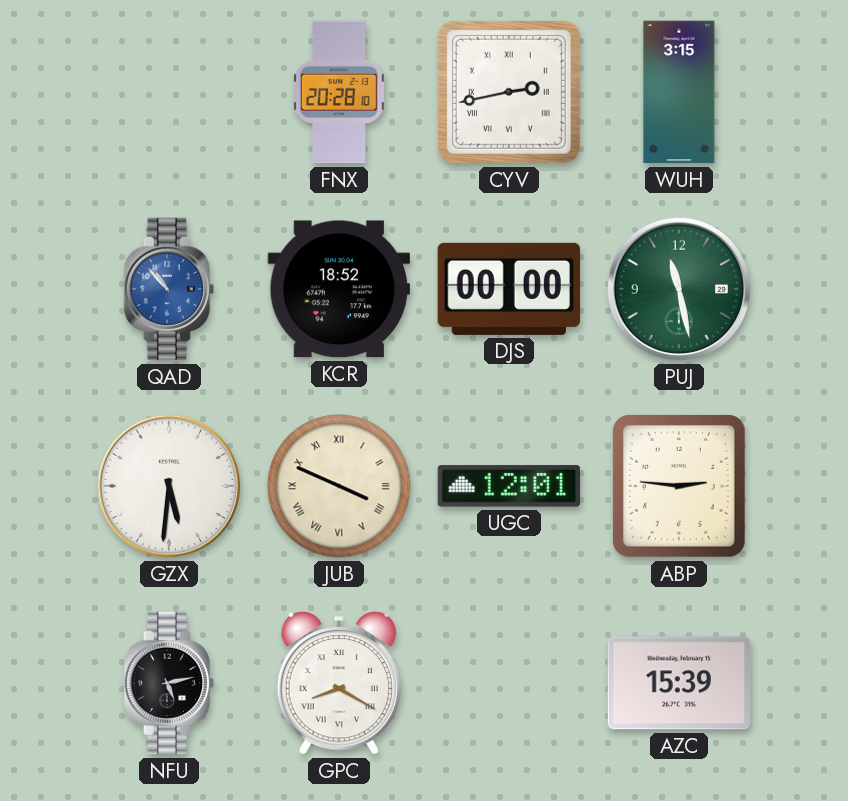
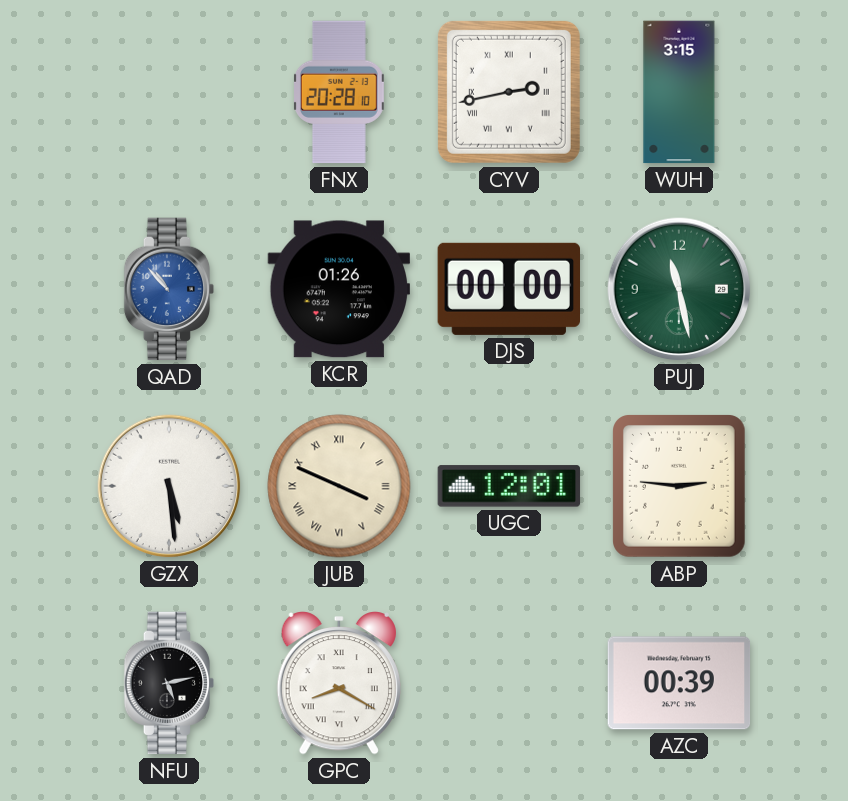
KCR: 18:52 -> 01:26
GZX: 5:31 -> 5:29
AZC: 15:39 -> 00:39
